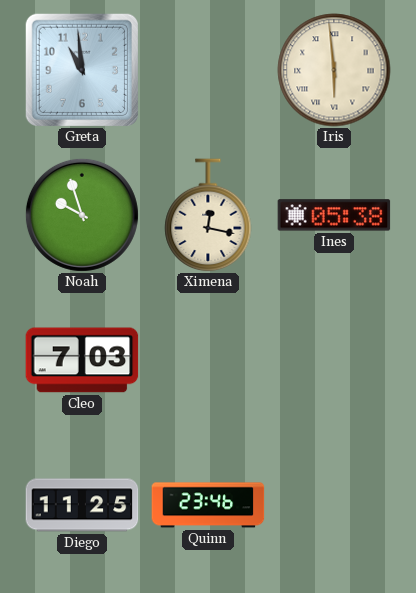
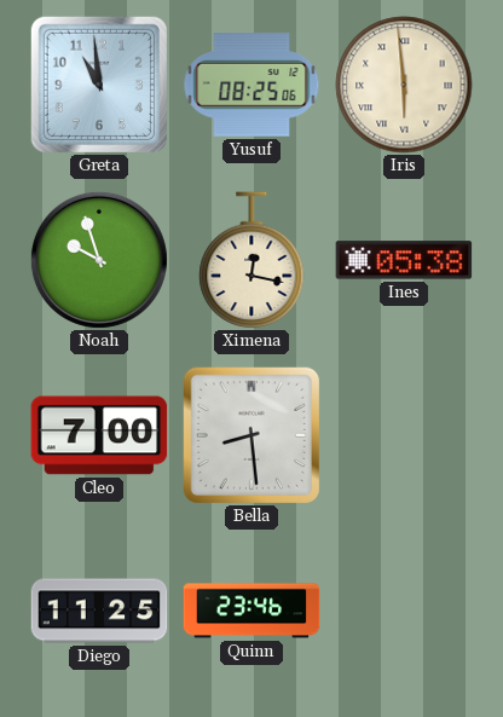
Yusuf: none -> 08:25
Cleo: 7:03 -> 7:00
Bella: none -> 8:29
